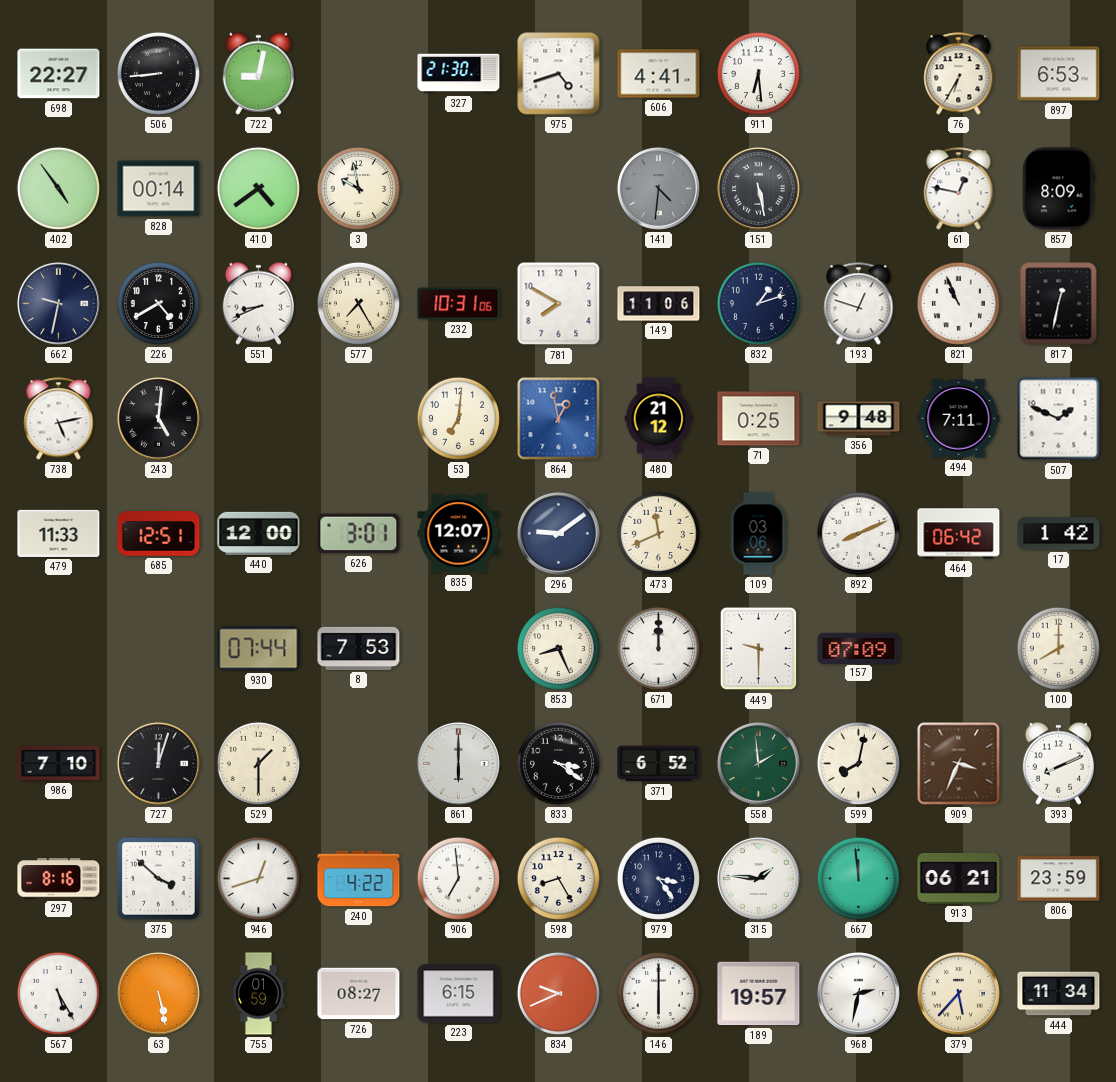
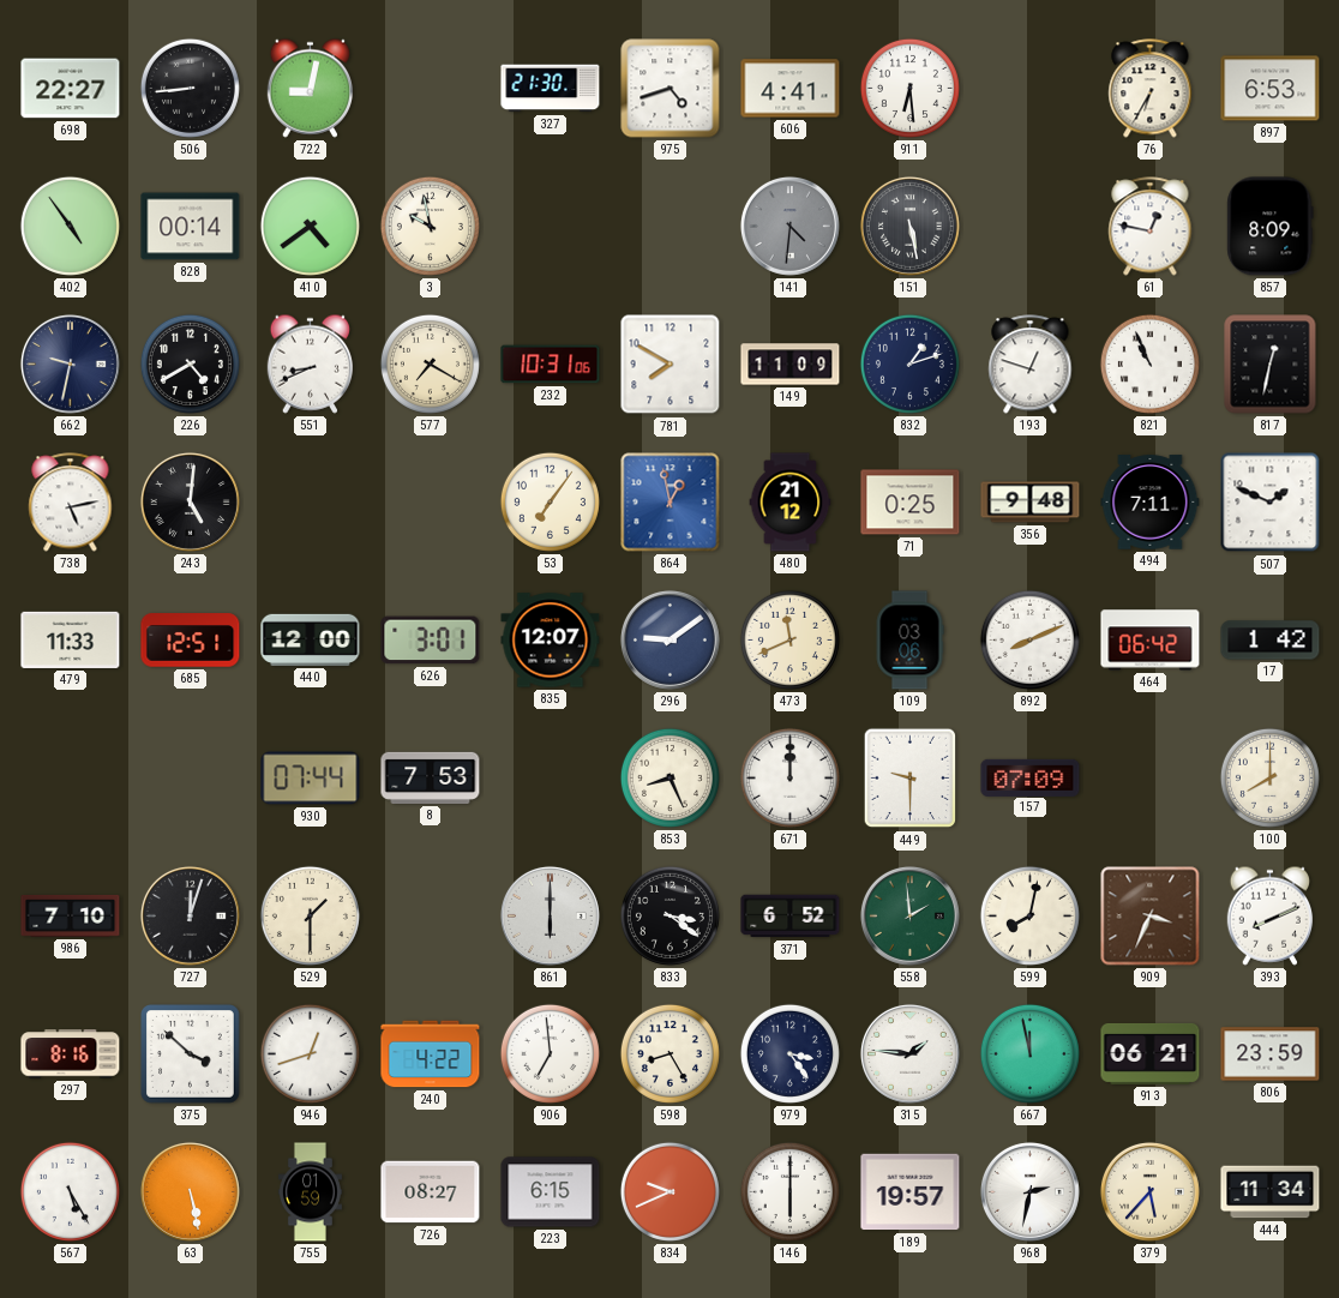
577: 7:25 -> 7:20
149: 11:06 -> 11:09
53: 7:01 -> 7:06
667: 11:59 -> 11:58
